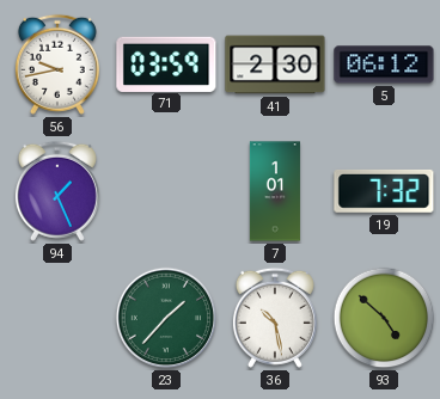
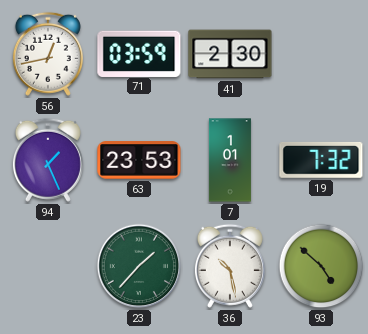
56: 9:43 -> 12:43
5: 06:12 -> none
63: none -> 23:53
